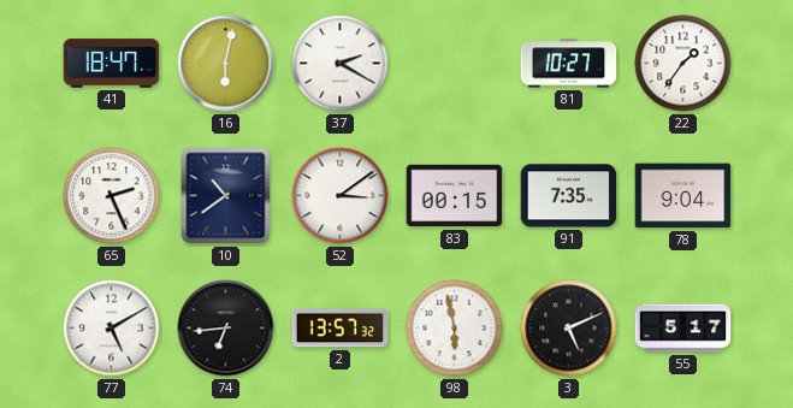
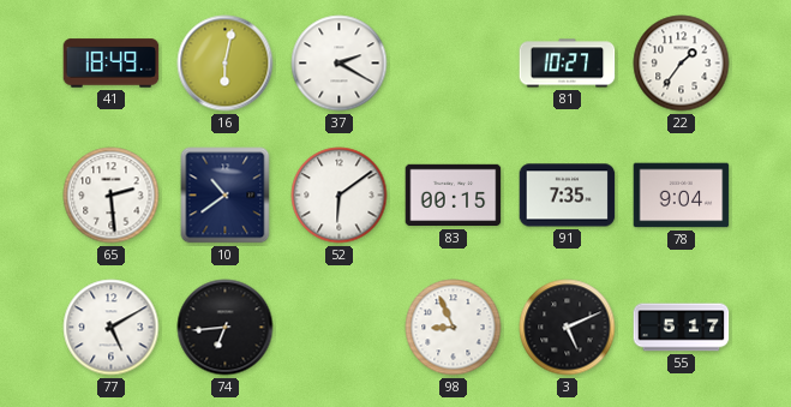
41: 18:47 -> 18:49
65: 2:26 -> 2:29
52: 3:09 -> 6:09
2: 13:57 -> none
98: 5:58 -> 8:56
